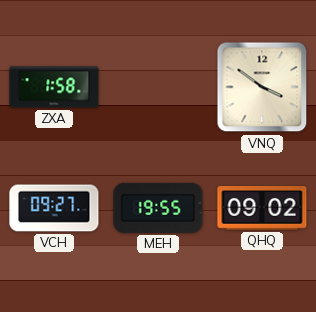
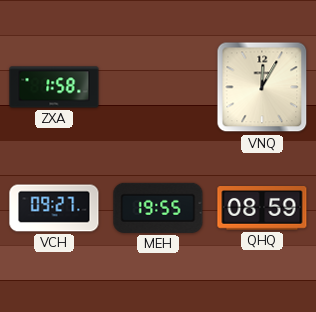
VNQ: 3:51 -> 12:05
QHQ: 09:02 -> 08:59
